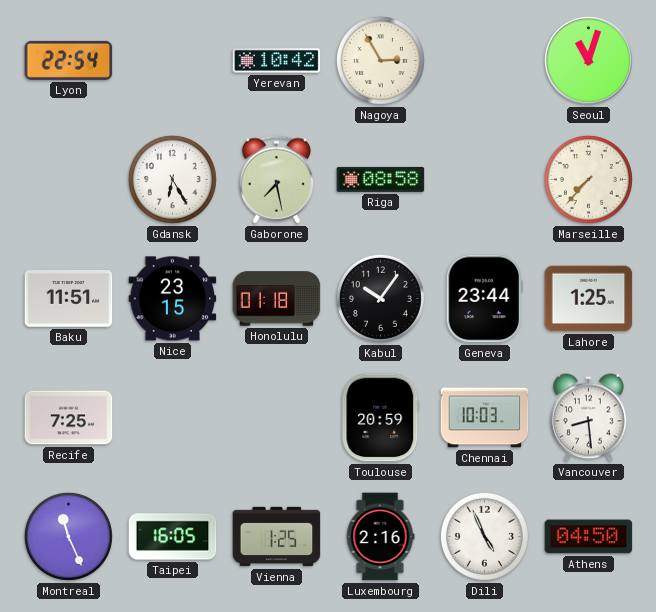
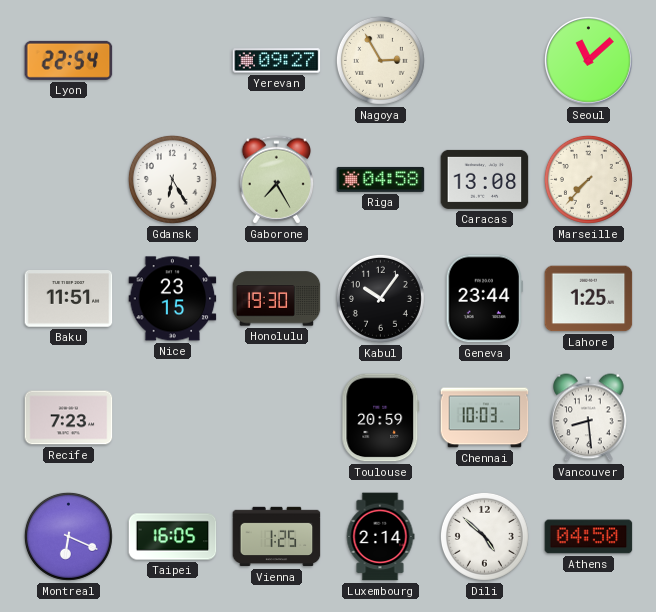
Yerevan: 10:42 -> 09:27
Seoul: 11:03 -> 11:08
Gaborone: 7:28 -> 7:25
Riga: 08:58 -> 04:58
Caracas: none -> 13:08
Honolulu: 01:18 -> 19:30
Recife: 7:25 -> 7:23
Montreal: 11:26 -> 6:19
Luxembourg: 2:16 -> 2:14
Dili: 4:56 -> 4:52
